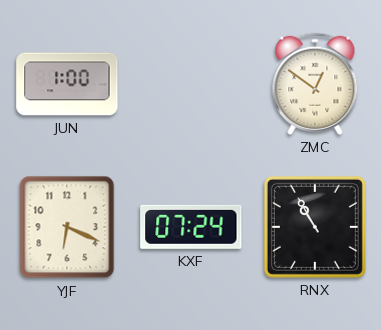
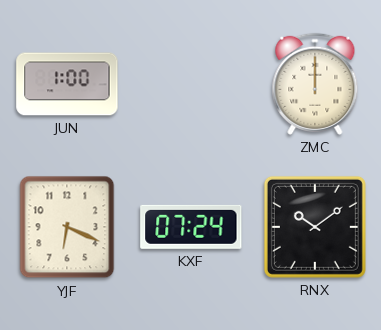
ZMC: 12:51 -> 12:00
RNX: 10:55 -> 10:09
